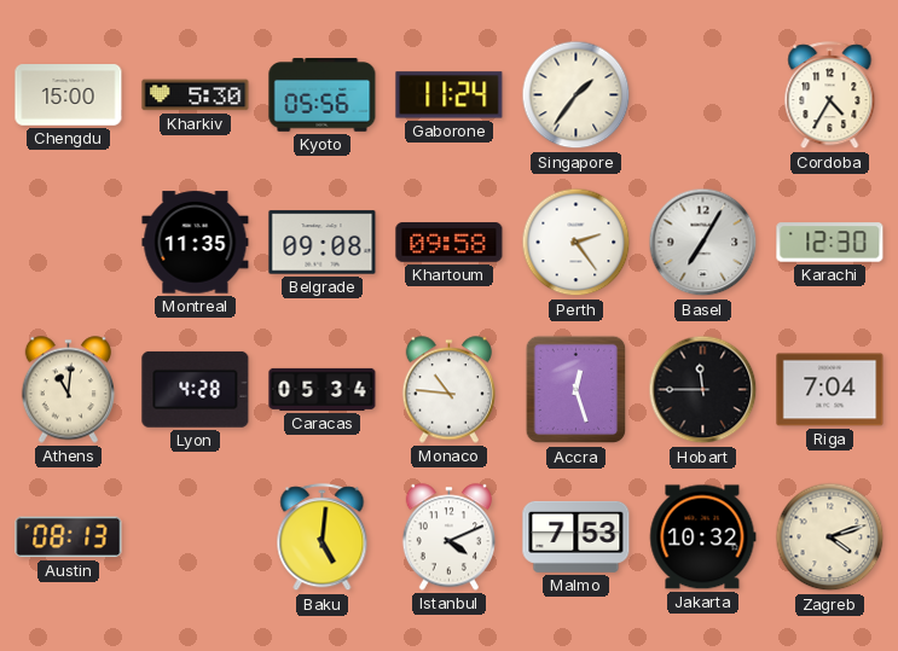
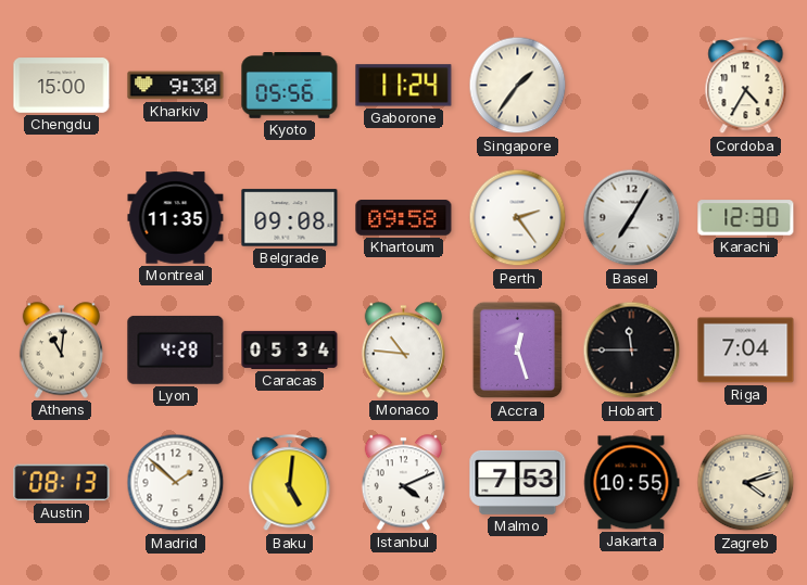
Kharkiv: 5:30 -> 9:30
Madrid: none -> 1:52
Jakarta: 10:32 -> 10:55
